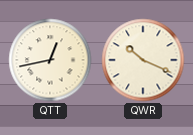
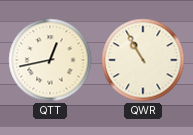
QWR: 10:19 -> 10:55
